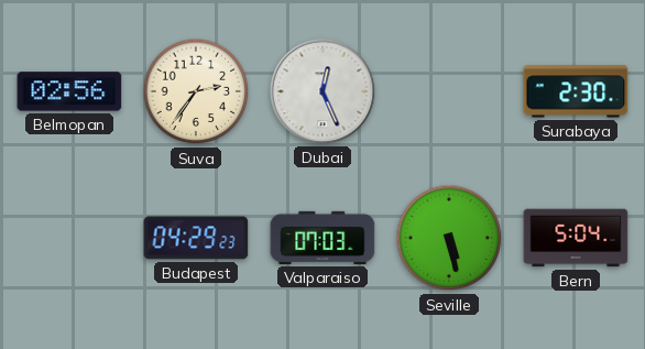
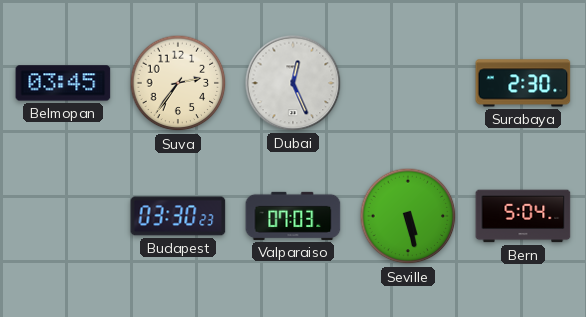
Belmopan: 02:56 -> 03:45
Budapest: 04:29 -> 03:30
